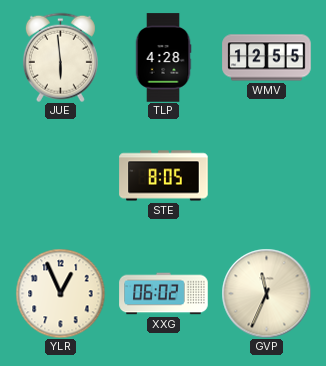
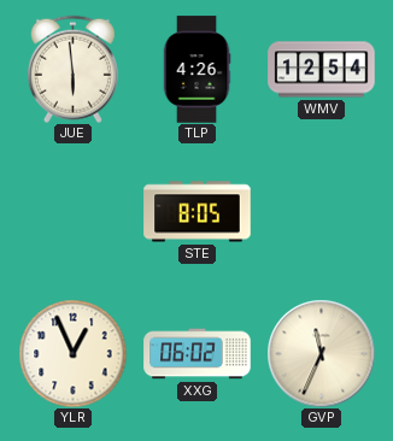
TLP: 4:28 -> 4:26
WMV: 12:55 -> 12:54
